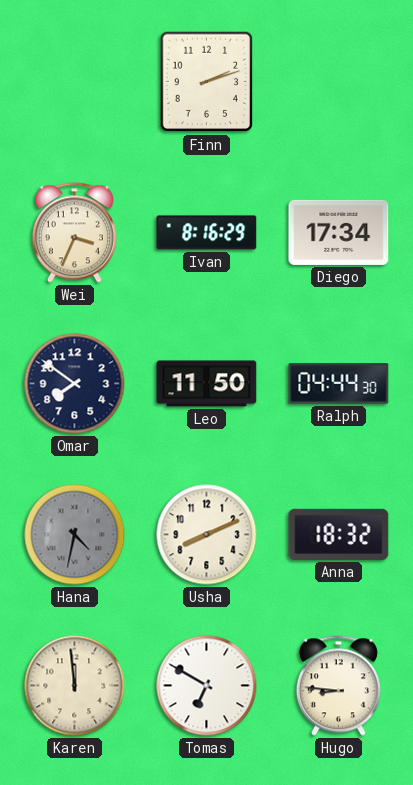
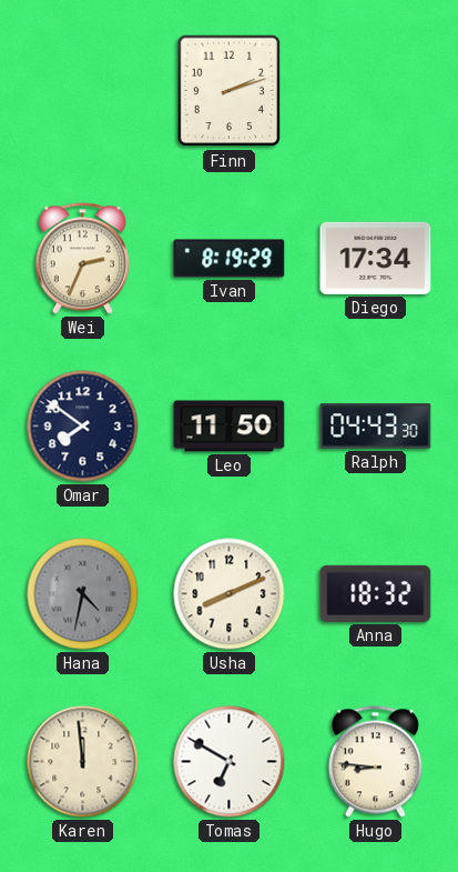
Wei: 3:34 -> 2:34
Ivan: 8:16 -> 8:19
Ralph: 04:44 -> 04:43
